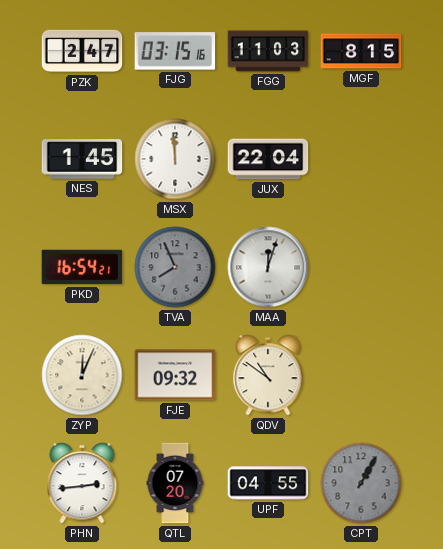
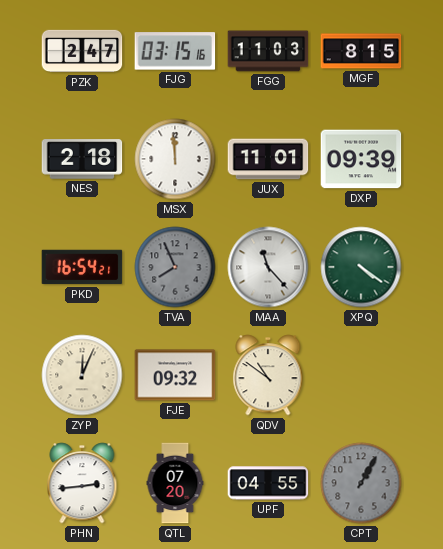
NES: 1:45 -> 2:18
JUX: 22:04 -> 11:01
DXP: none -> 09:39
MAA: 12:03 -> 11:23
XPQ: none -> 4:21
